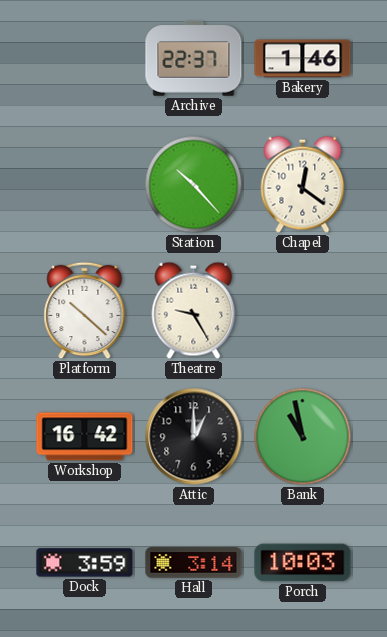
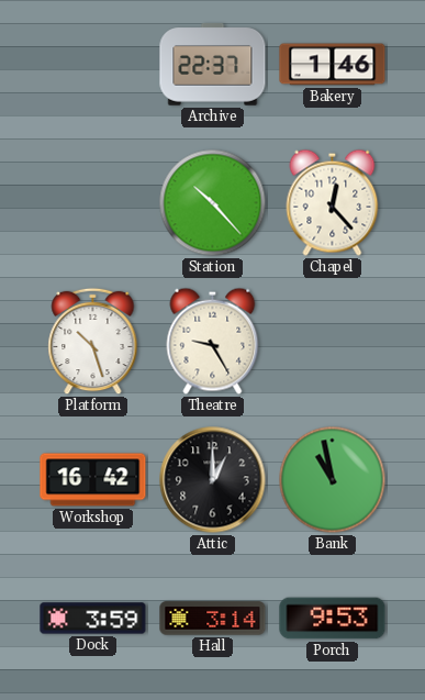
Chapel: 12:21 -> 12:23
Platform: 10:22 -> 10:27
Porch: 10:03 -> 9:53
